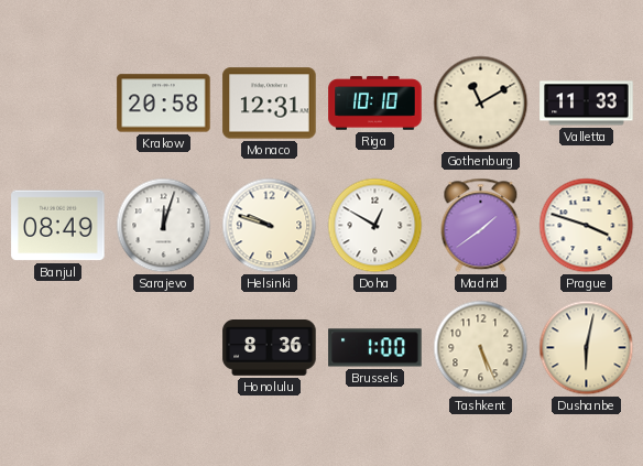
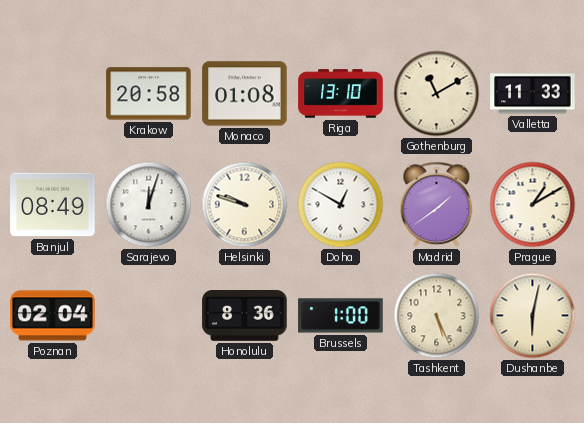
Monaco: 12:31 -> 01:08
Riga: 10:10 -> 13:10
Prague: 3:48 -> 1:10
Poznan: none -> 02:04
